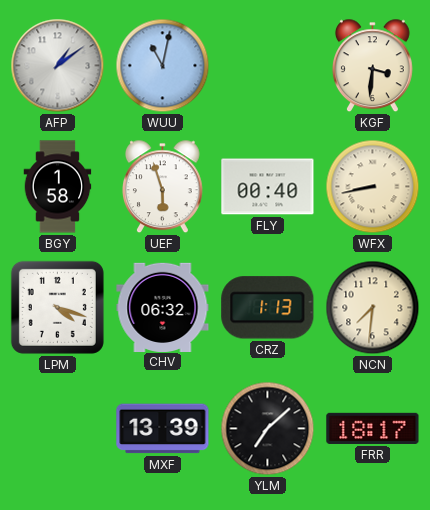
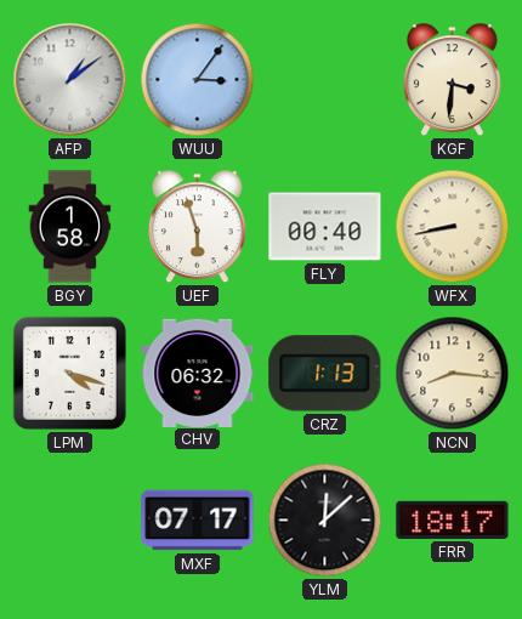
WUU: 11:02 -> 3:06
NCN: 7:31 -> 8:16
MXF: 13:39 -> 07:17
YLM: 7:08 -> 12:08
